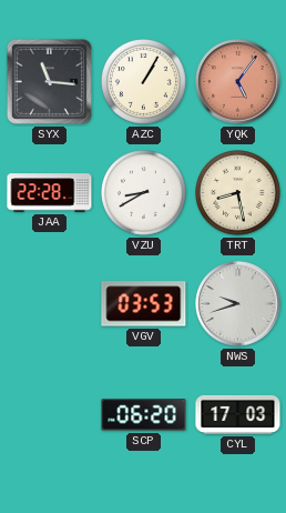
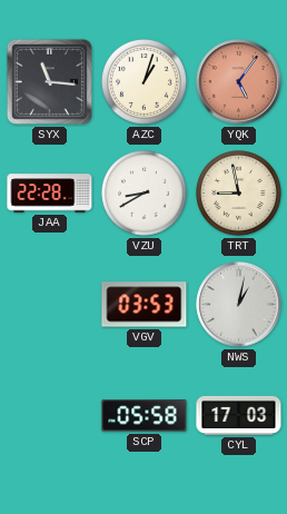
AZC: 1:05 -> 1:03
TRT: 8:28 -> 8:58
NWS: 9:42 -> 1:02
SCP: 06:20 -> 05:58
